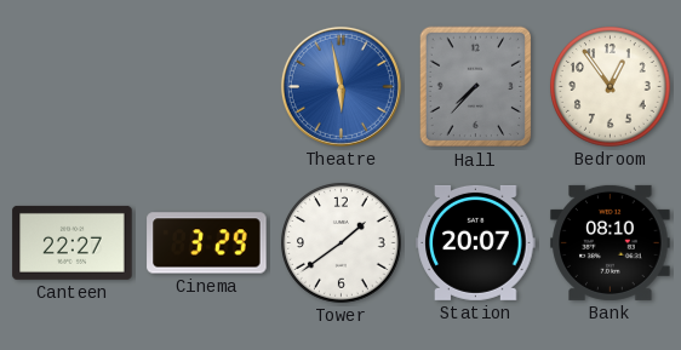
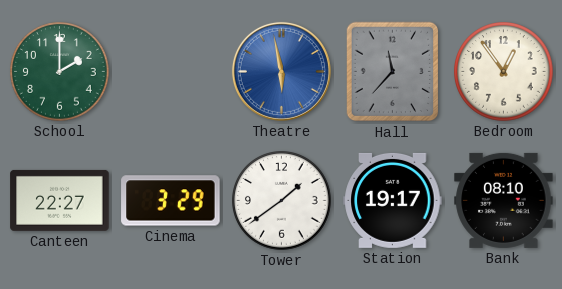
School: none -> 2:00
Hall: 7:37 -> 11:37
Station: 20:07 -> 19:17
